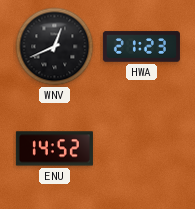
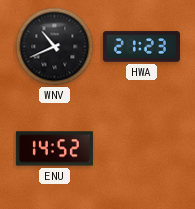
WNV: 12:41 -> 10:41
